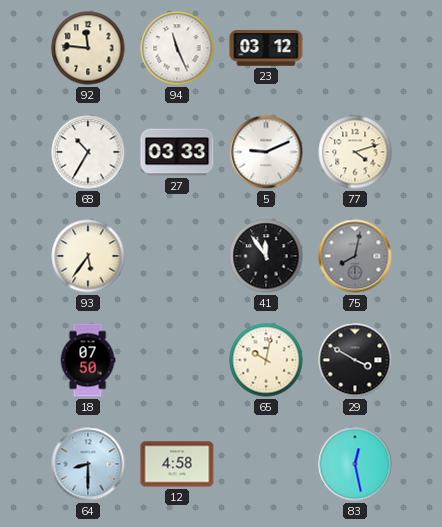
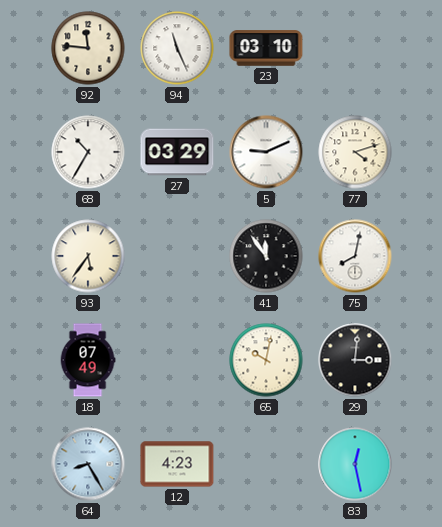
23: 03:12 -> 03:10
27: 03:33 -> 03:29
75 dial: grey -> white
18: 07:50 -> 07:49
29: 3:50 -> 3:01
64: 8:30 -> 8:25
12: 4:58 -> 4:23
